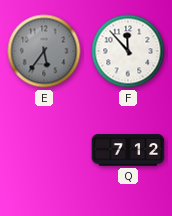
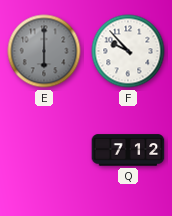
E: 5:36 -> 6:00
F: 11:53 -> 9:53
